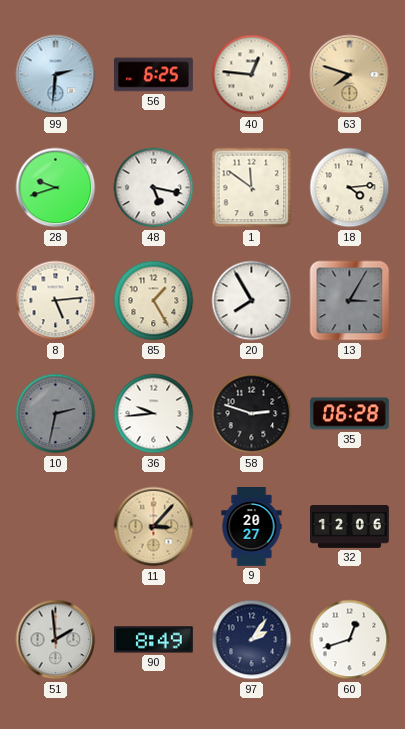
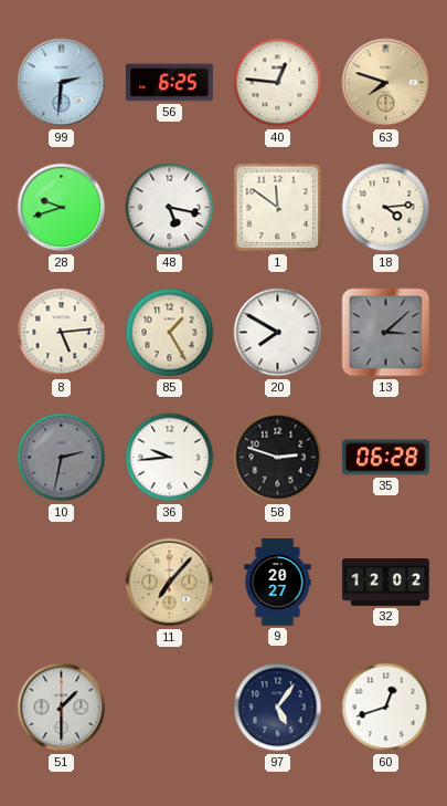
20: 7:55 -> 7:50
13: 3:05 -> 3:08
11: 3:07 -> 7:07
32: 12:06 -> 12:02
51: 1:59 -> 1:30
90: 8:49 -> none
97: 2:06 -> 5:06
